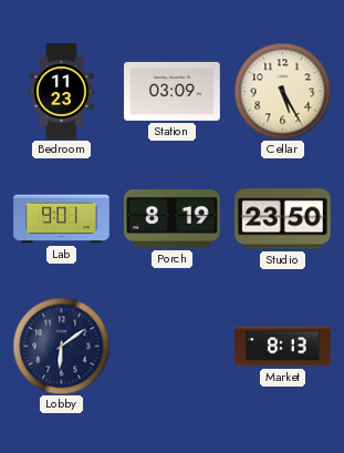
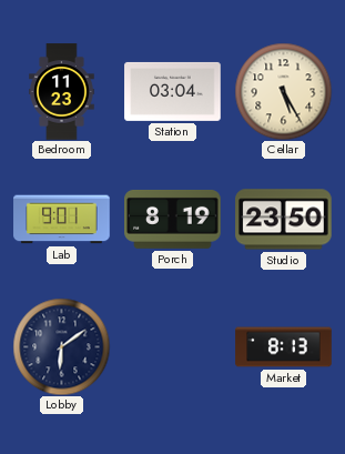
Station: 03:09 -> 03:04
